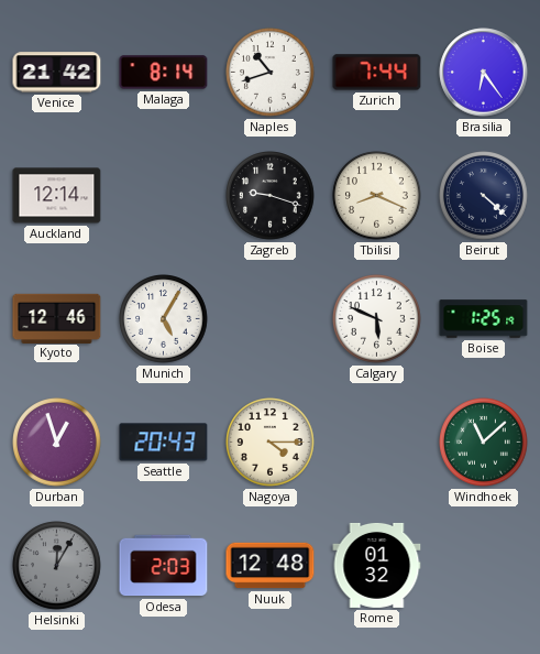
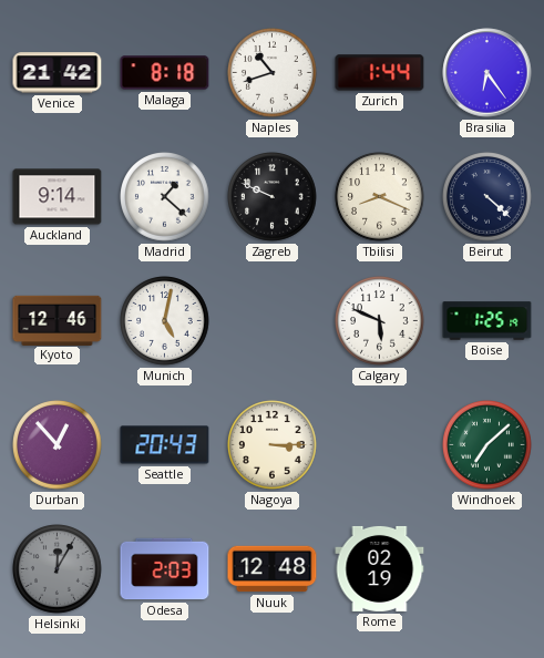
Malaga: 8:14 -> 8:18
Zurich: 7:44 -> 1:44
Auckland: 12:14 -> 9:14
Madrid: none -> 1:22
Zagreb: 9:18 -> 9:49
Munich: 5:05 -> 5:02
Durban: 12:57 -> 12:53
Nagoya: 4:15 -> 3:15
Windhoek: 11:08 -> 7:08
Rome: 01:32 -> 02:19
